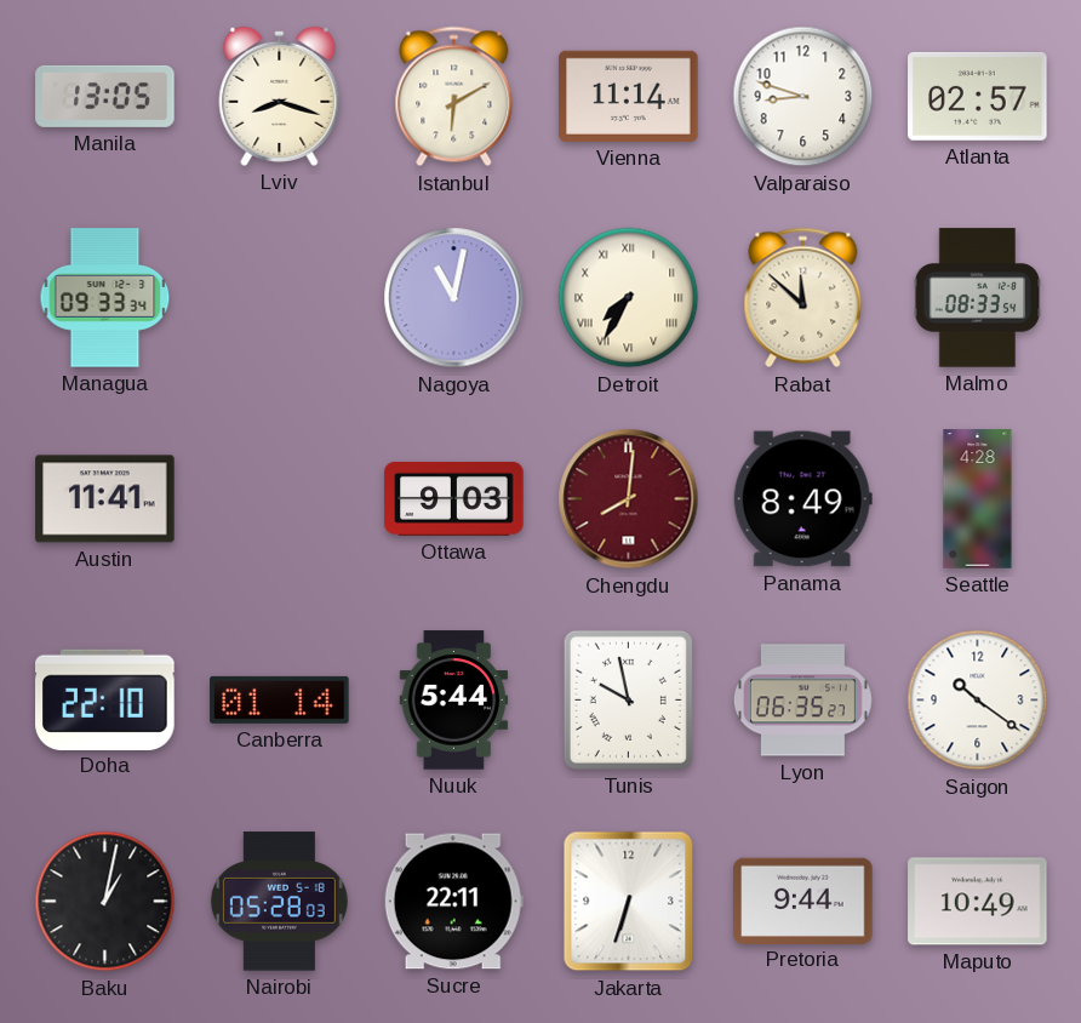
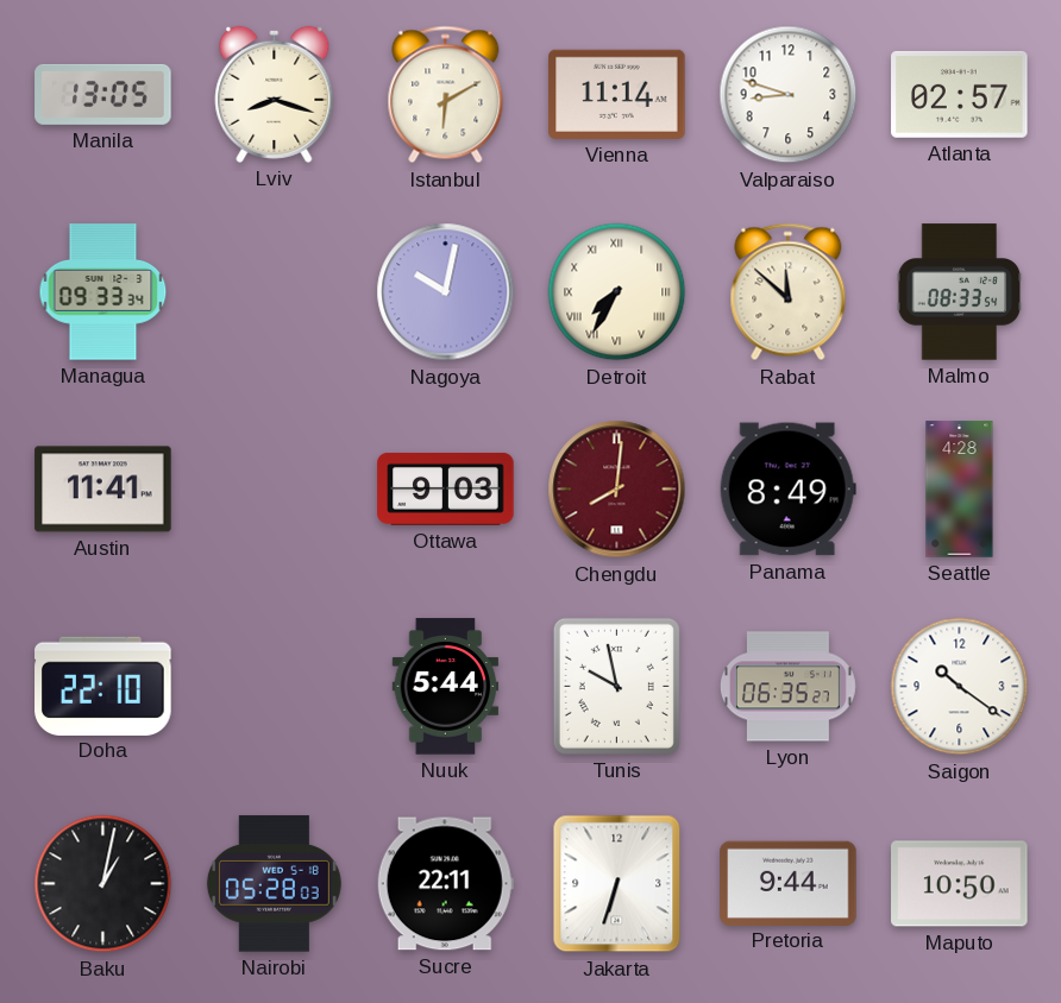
Nagoya: 11:02 -> 10:02
Canberra: 01:14 -> none
Maputo: 10:49 -> 10:50
